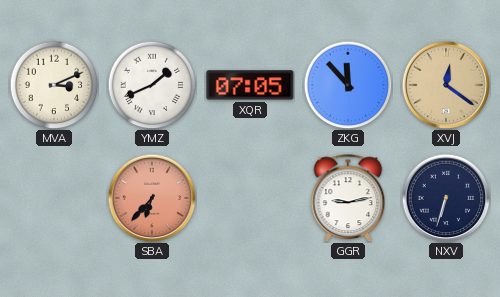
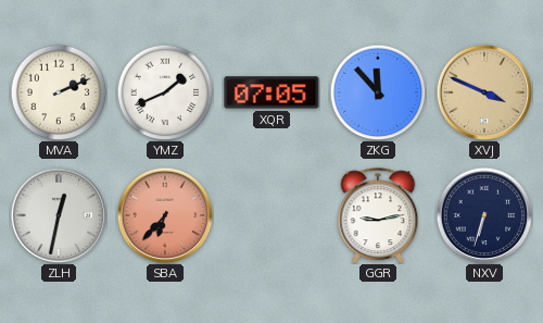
MVA: 3:11 -> 2:11
XVJ: 12:21 -> 3:49
ZLH: none -> 12:32
